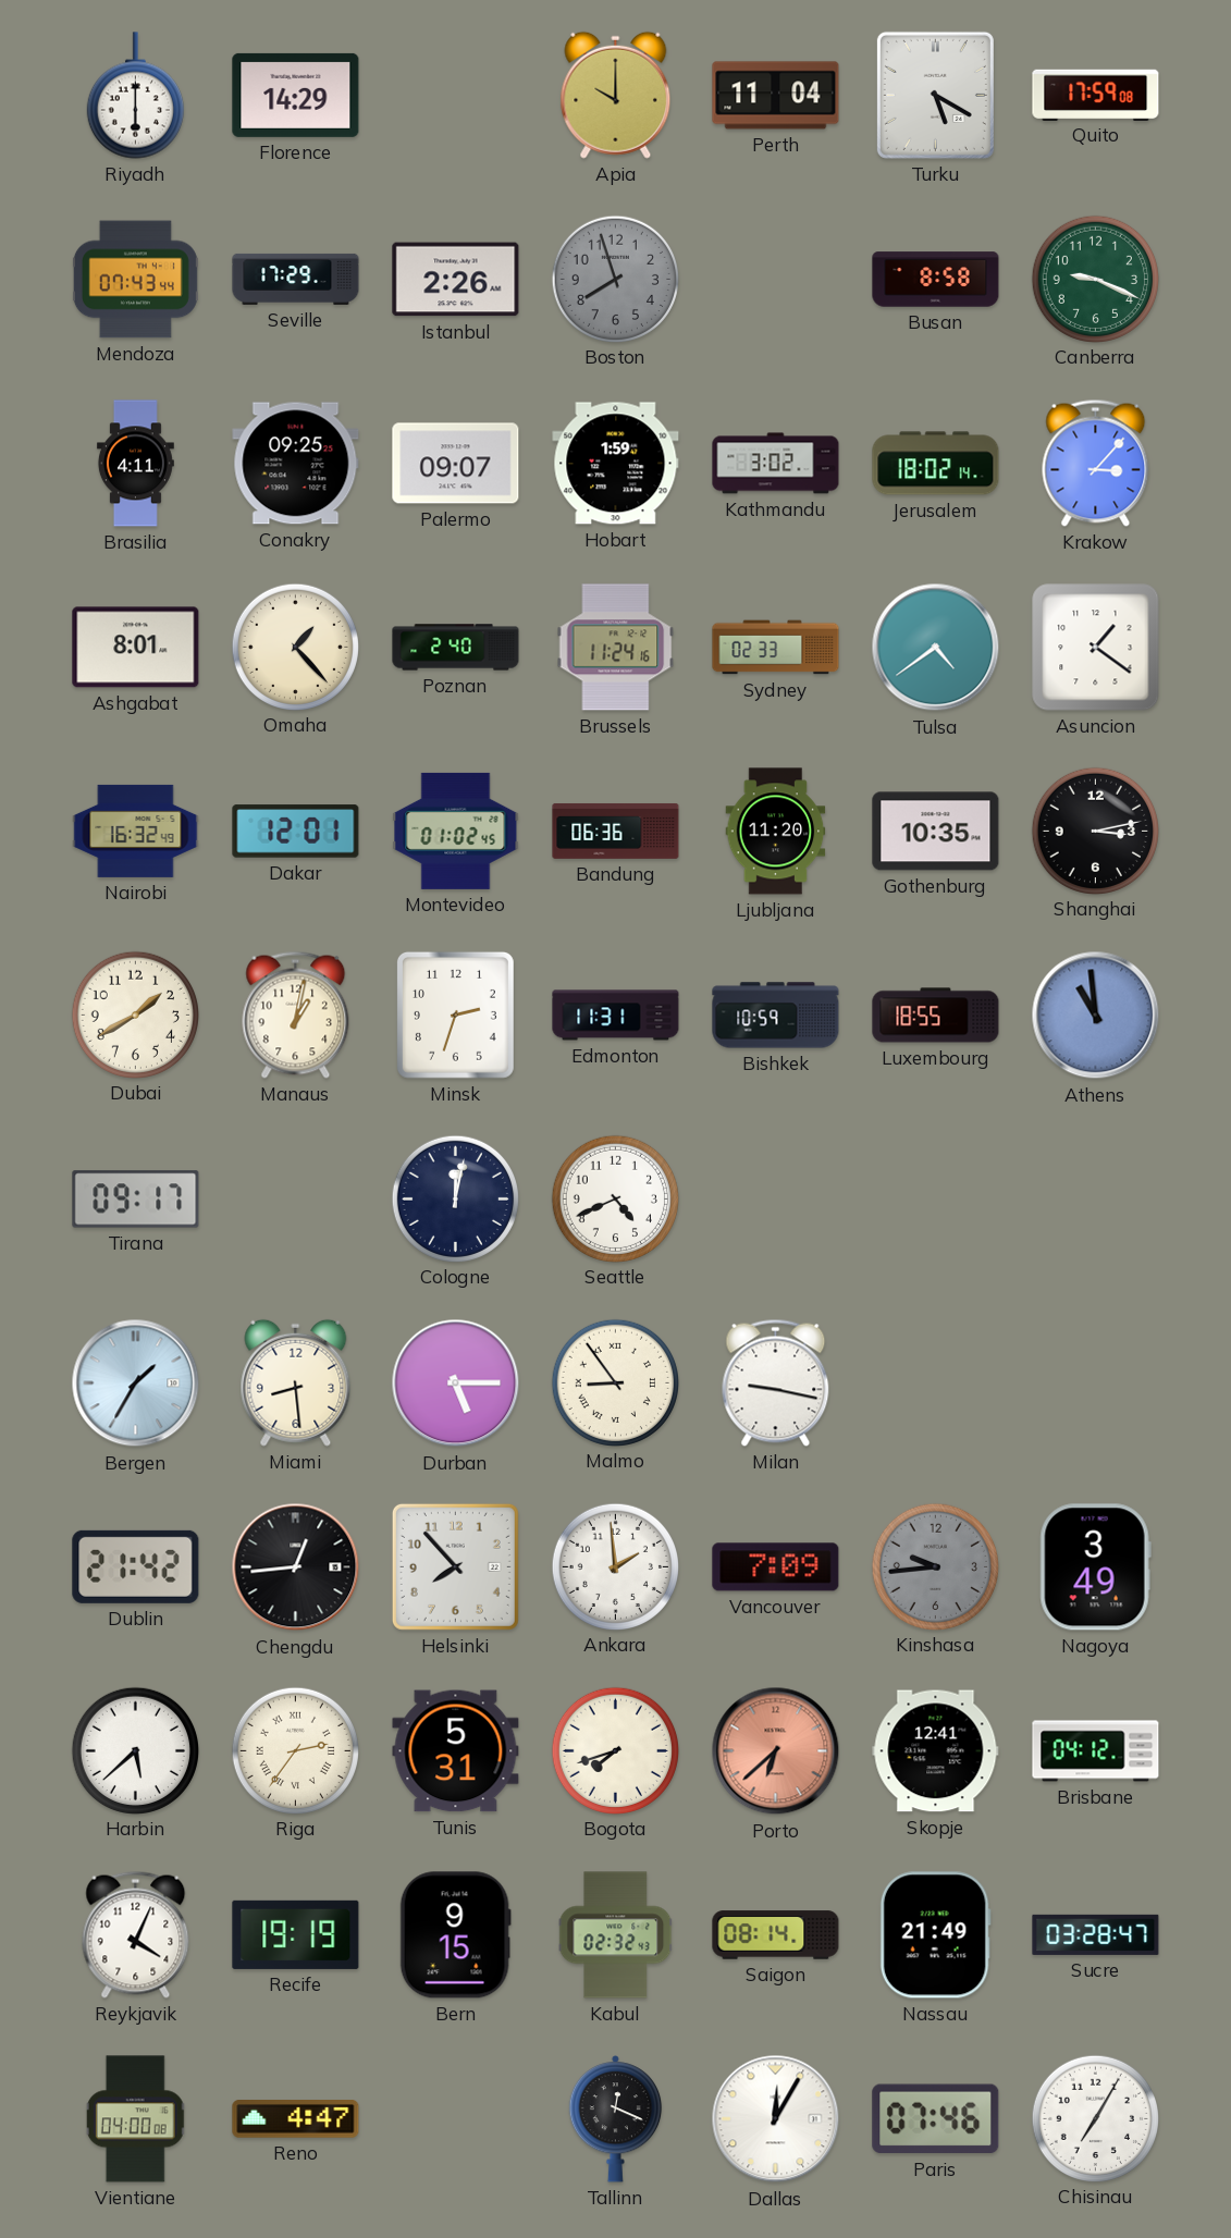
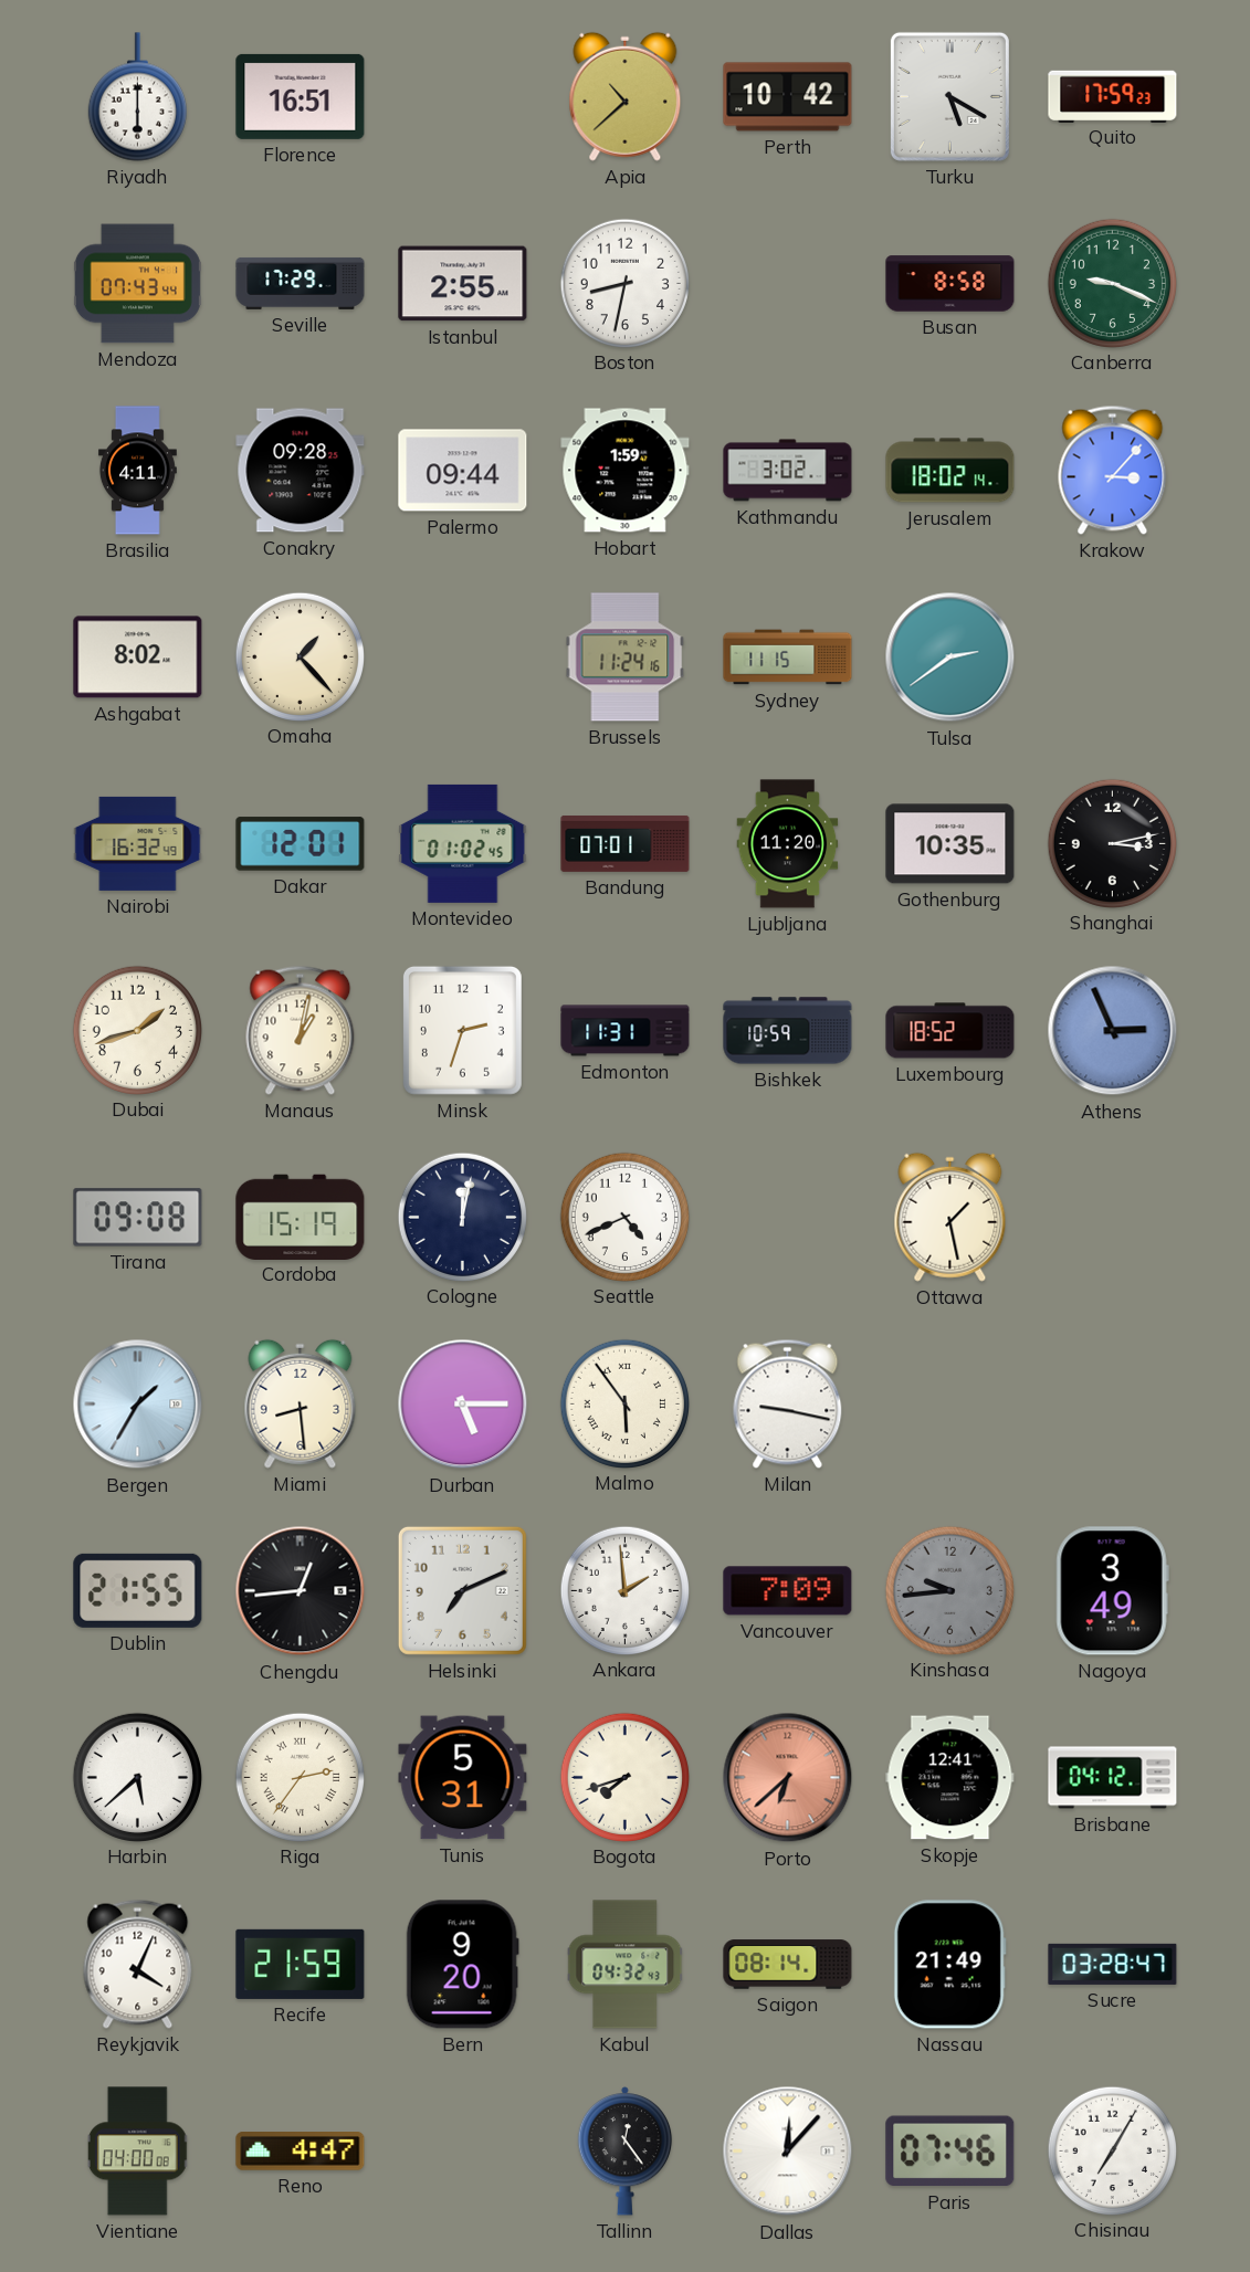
Florence: 14:29 -> 16:51
Apia: 10:00 -> 10:38
Perth: 11:04 -> 10:42
Quito: 17:59:08 -> 17:59:23
Istanbul: 2:26 -> 2:55
Boston: 7:57 -> 8:32
Boston dial: grey -> white
Conakry: 09:25 -> 09:28
Palermo: 09:07 -> 09:44
Ashgabat: 8:01 -> 8:02
Poznan: 2:40 -> none
Sydney: 02:33 -> 11:15
Tulsa: 4:39 -> 2:39
Asuncion: 1:21 -> none
Bandung: 06:36 -> 07:01
Dubai: 1:40 -> 1:42
Luxembourg: 18:55 -> 18:52
Athens: 10:59 -> 2:56
Tirana: 09:17 -> 09:08
Cordoba: none -> 15:19
Ottawa: none -> 1:28
Malmo: 8:54 -> 5:54
Dublin: 21:42 -> 21:55
Helsinki: 7:53 -> 7:11
Recife: 19:19 -> 21:59
Bern: 9:15 -> 9:20
Kabul: 02:32 -> 04:32
Tallinn: 12:19 -> 12:24
Dallas: 12:05 -> 12:07
